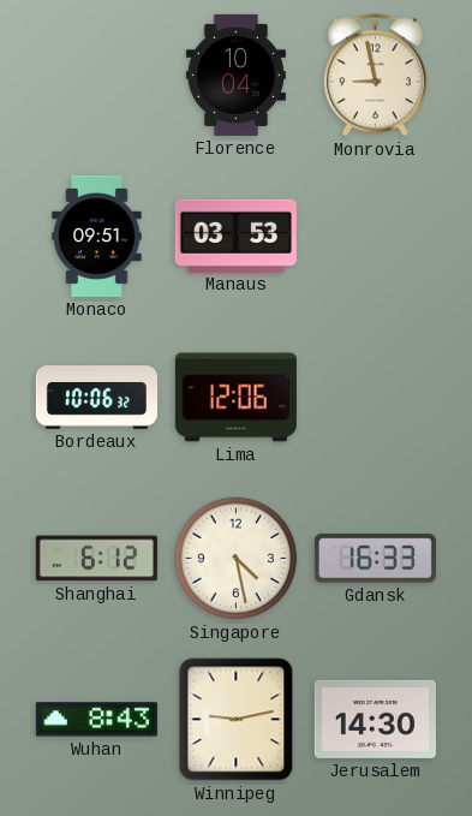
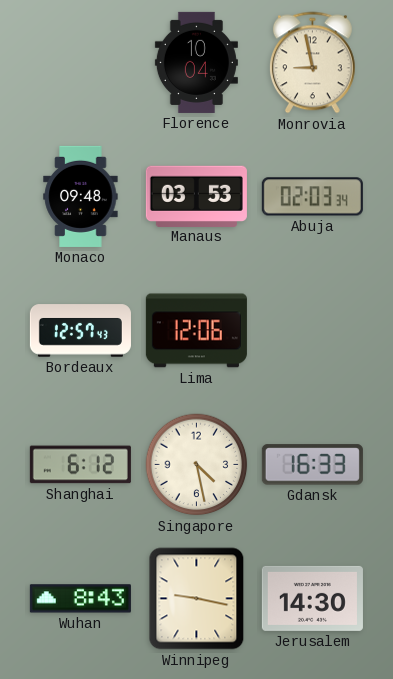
Monaco: 09:51 -> 09:48
Abuja: none -> 02:03
Bordeaux: 10:06 -> 12:57
Winnipeg: 9:13 -> 9:17
